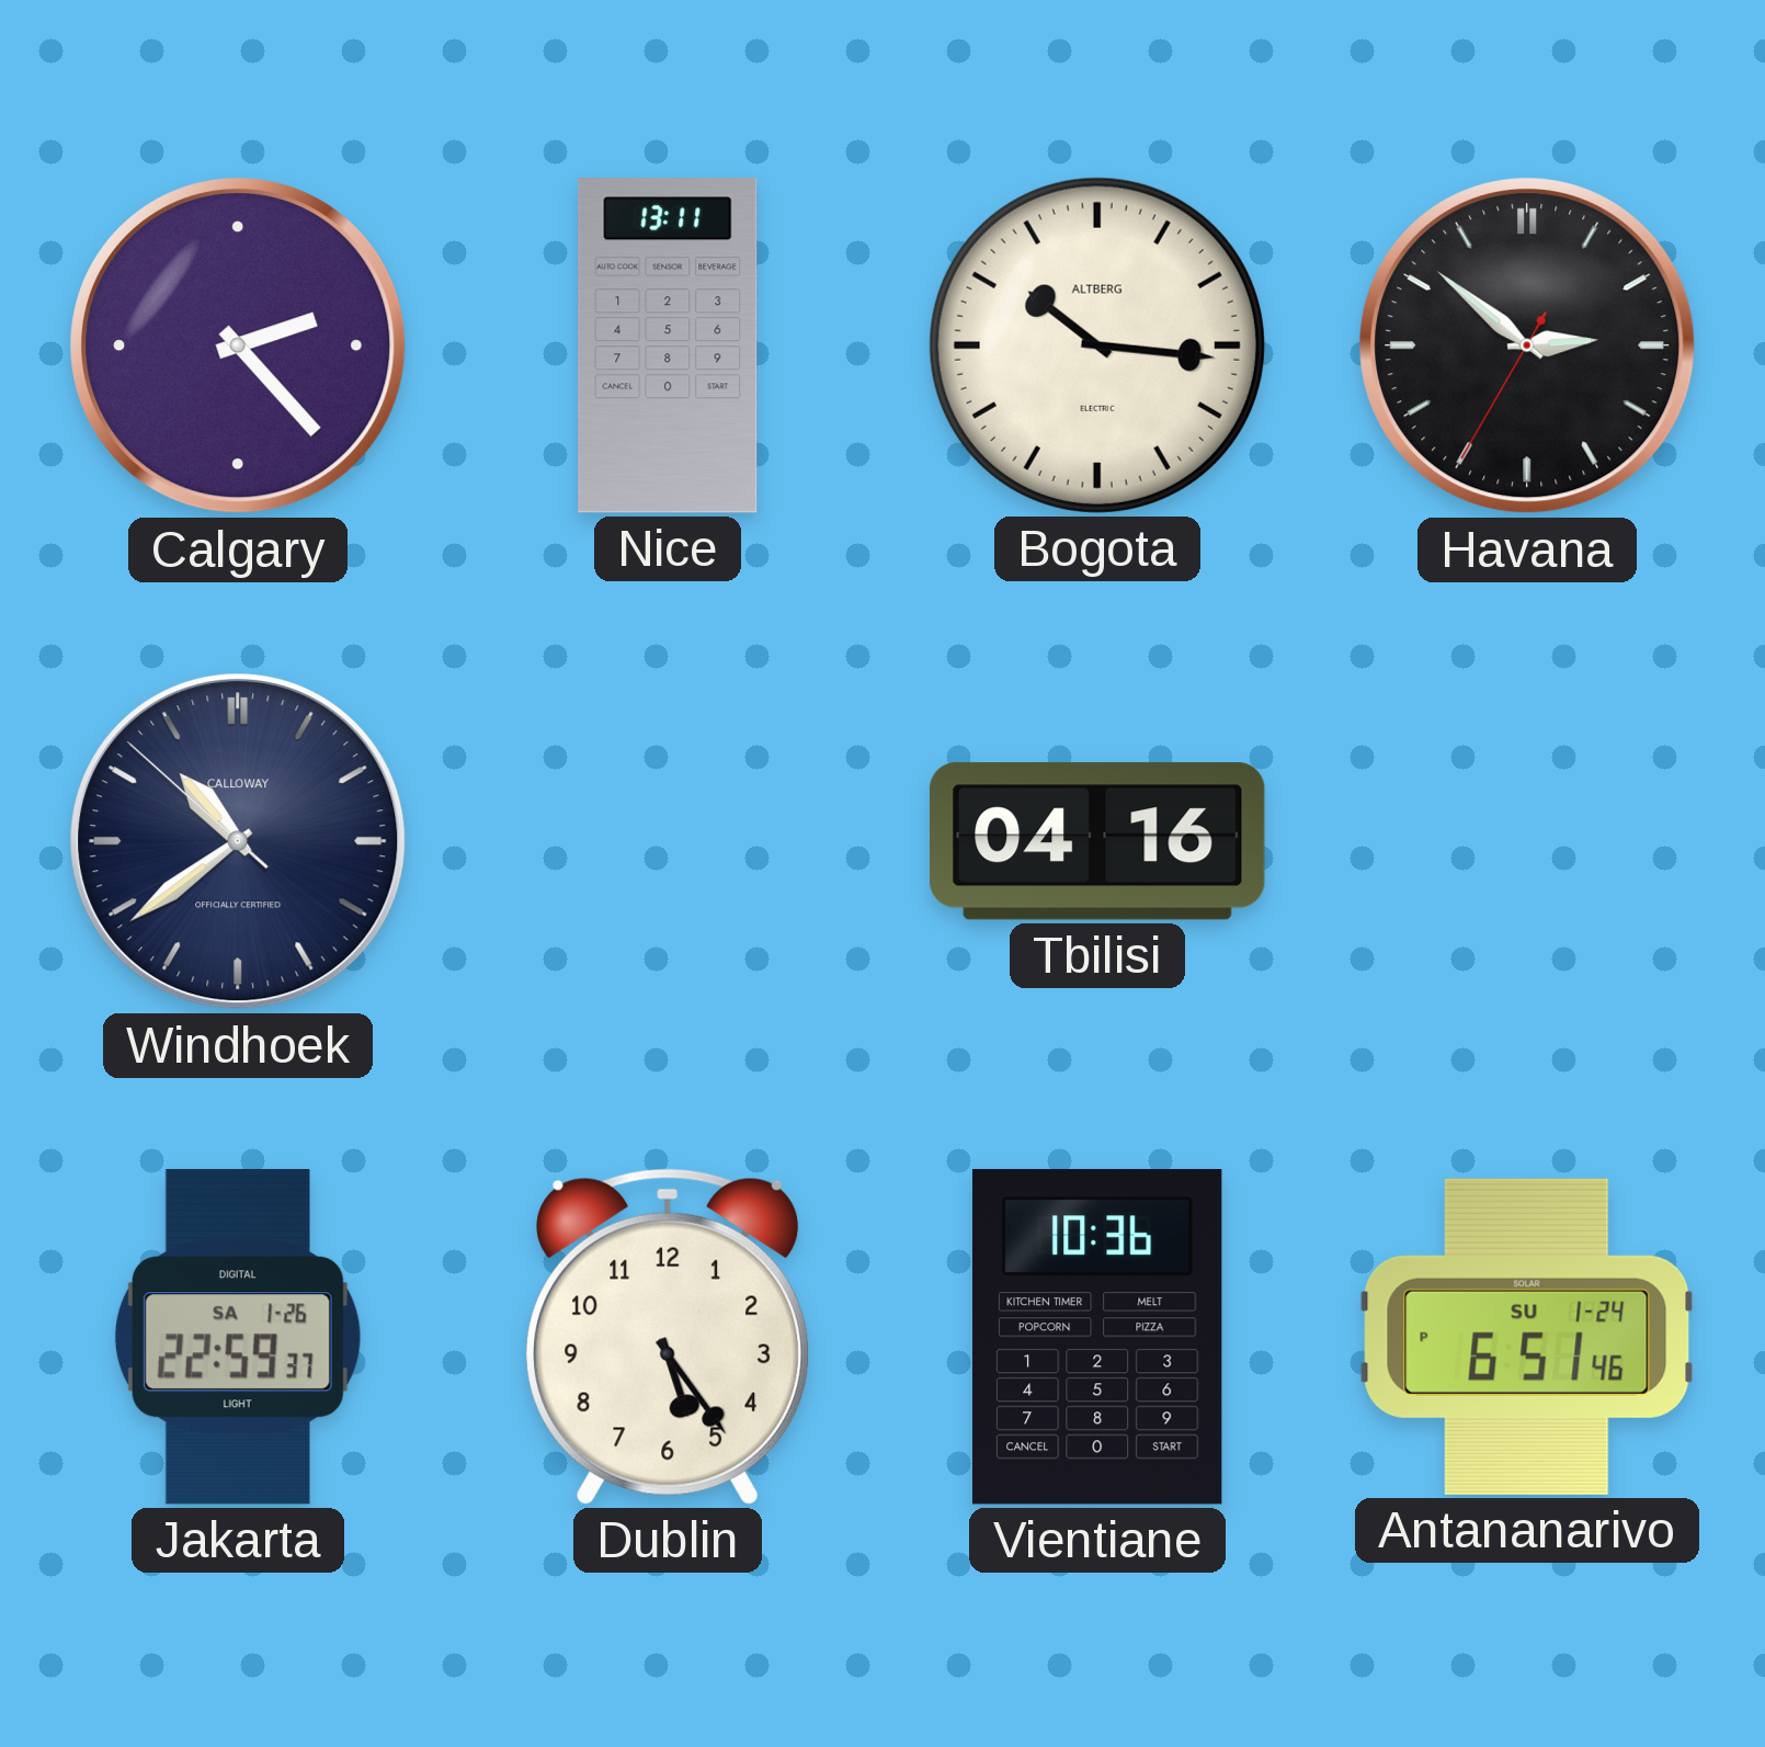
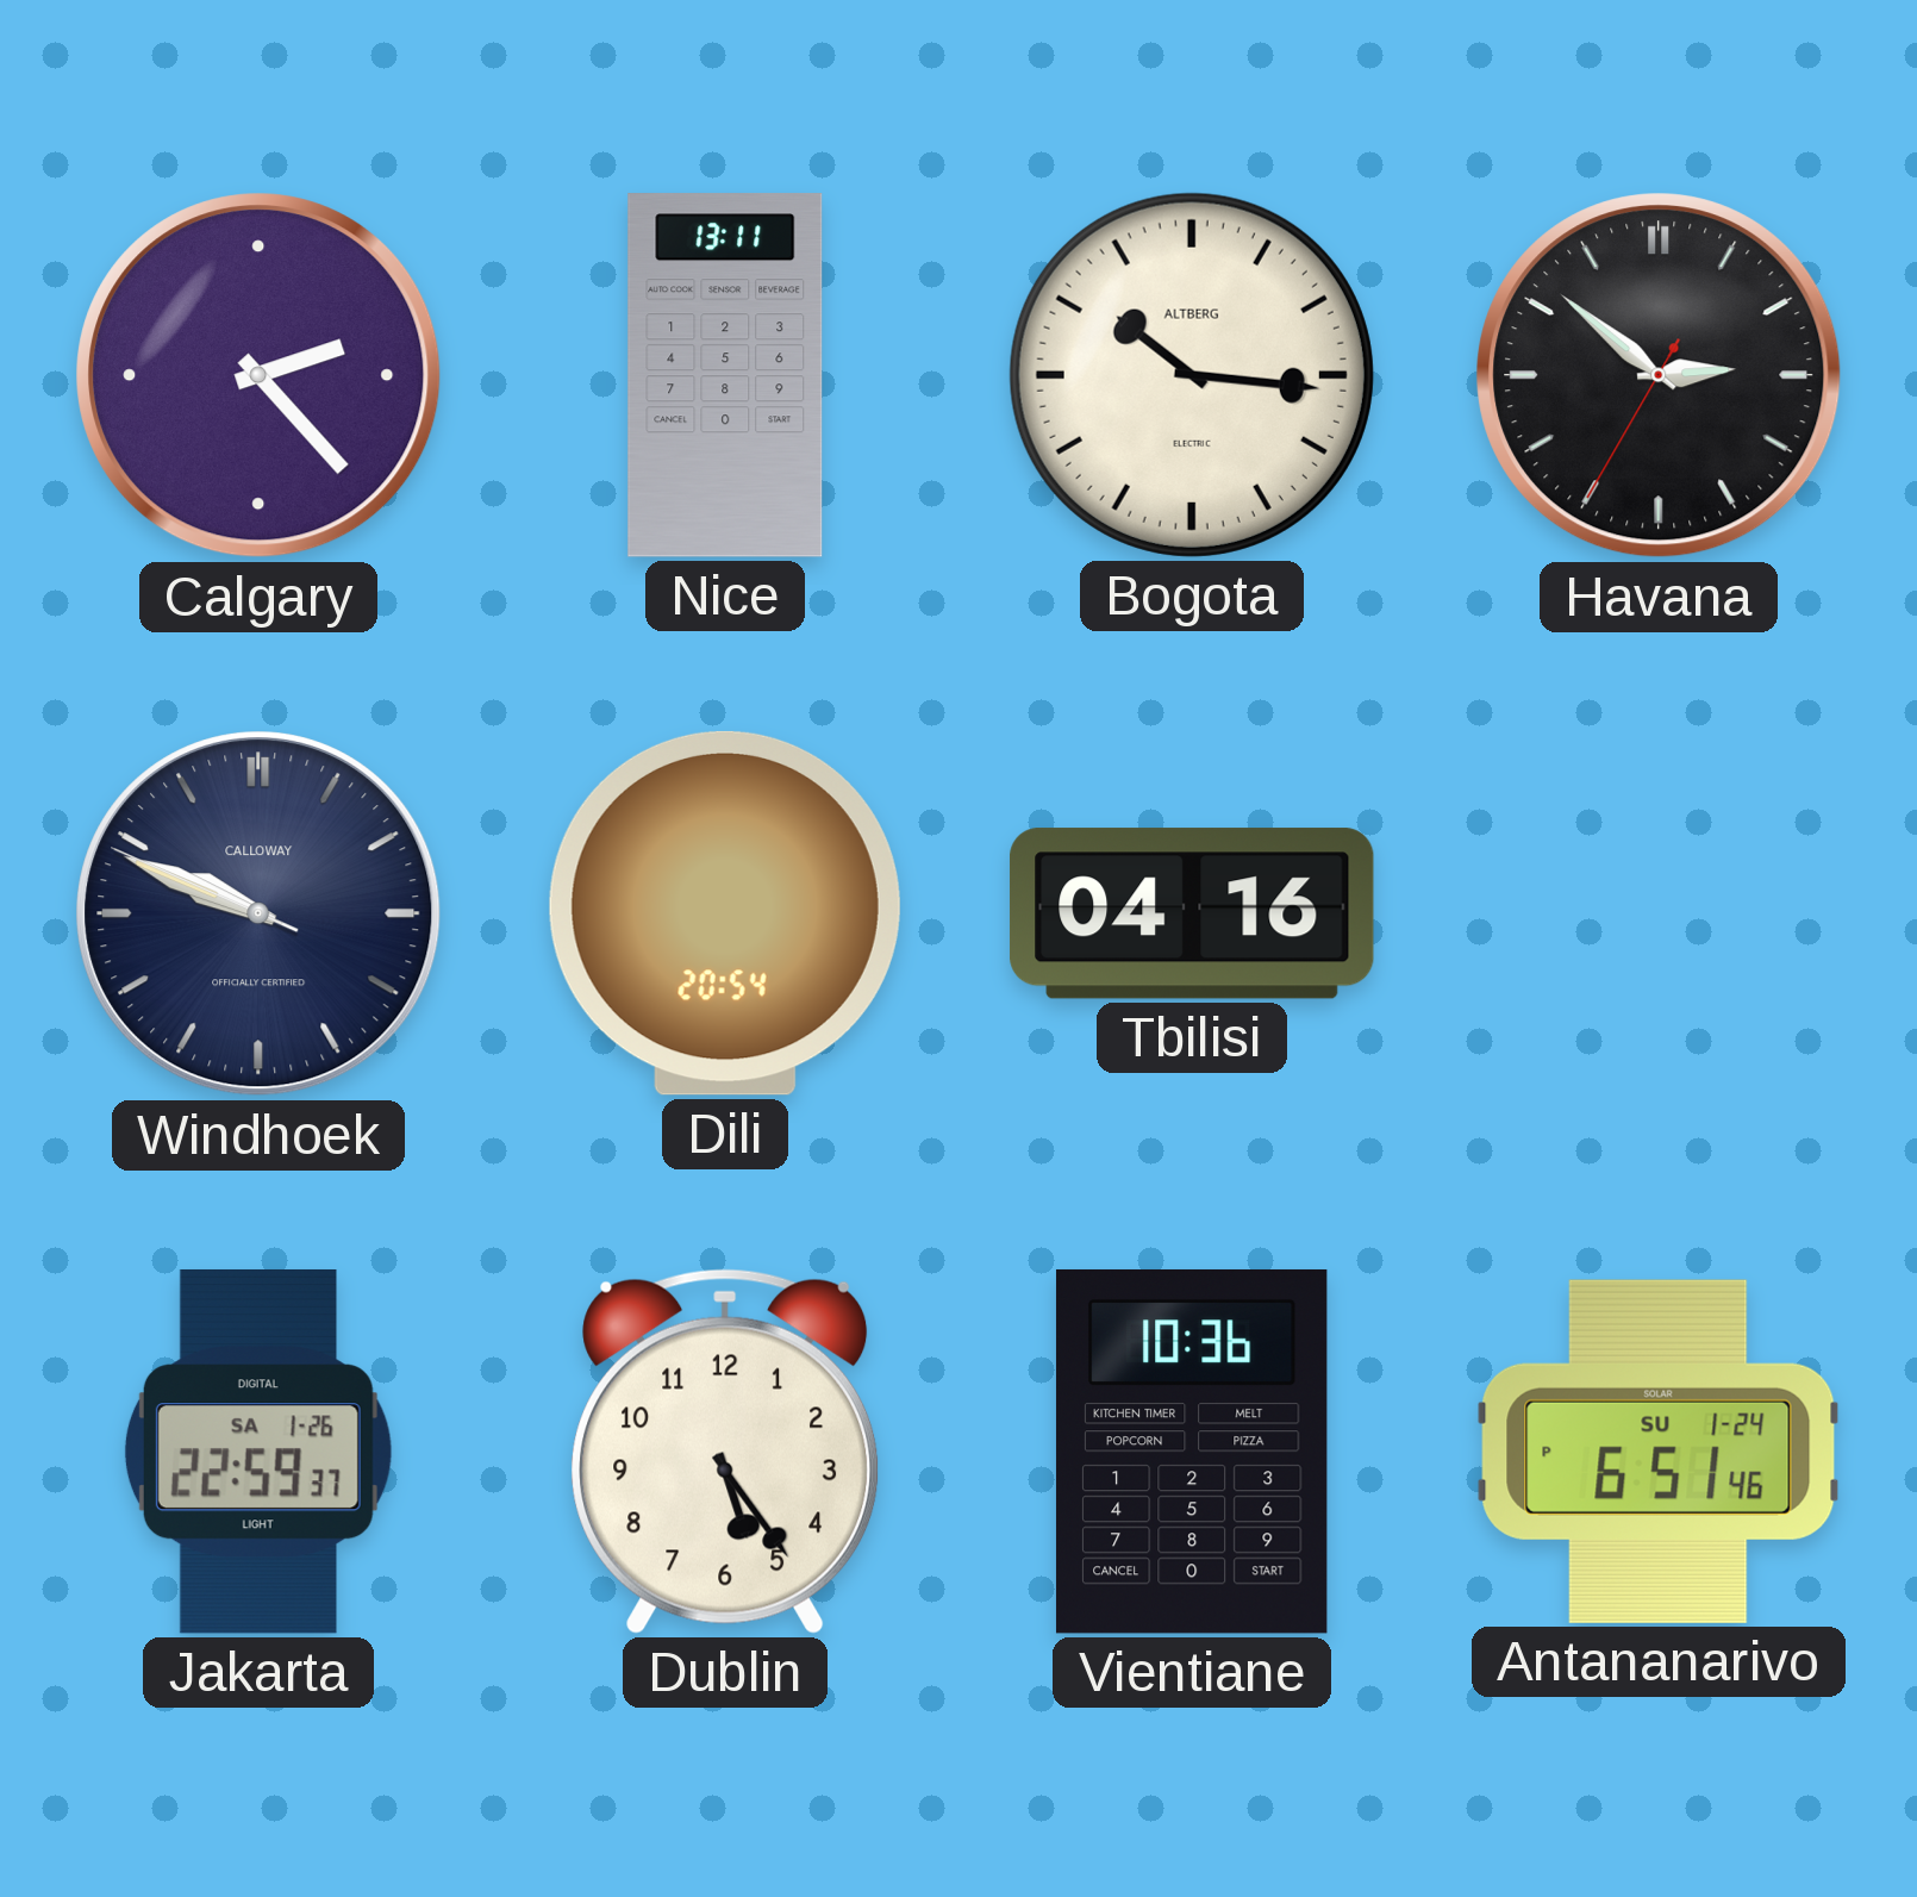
Windhoek: 10:38 -> 9:48
Dili: none -> 20:54
